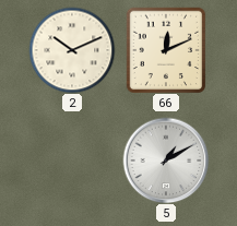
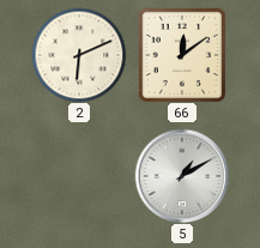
2: 10:11 -> 6:11
66: 12:11 -> 12:09
